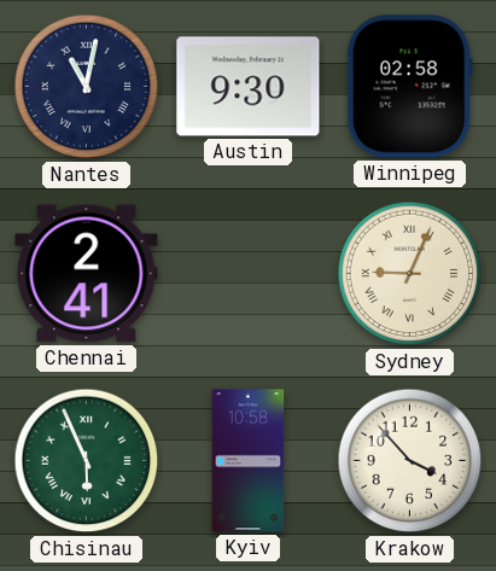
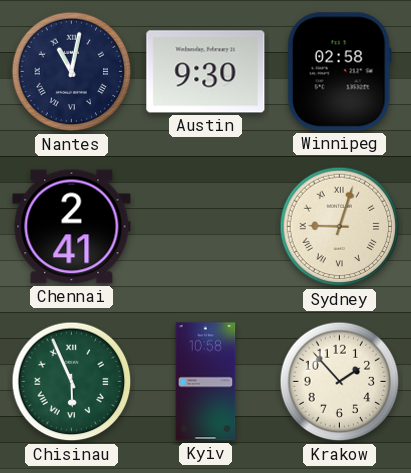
Sydney: 9:04 -> 9:03
Krakow: 3:53 -> 1:53
